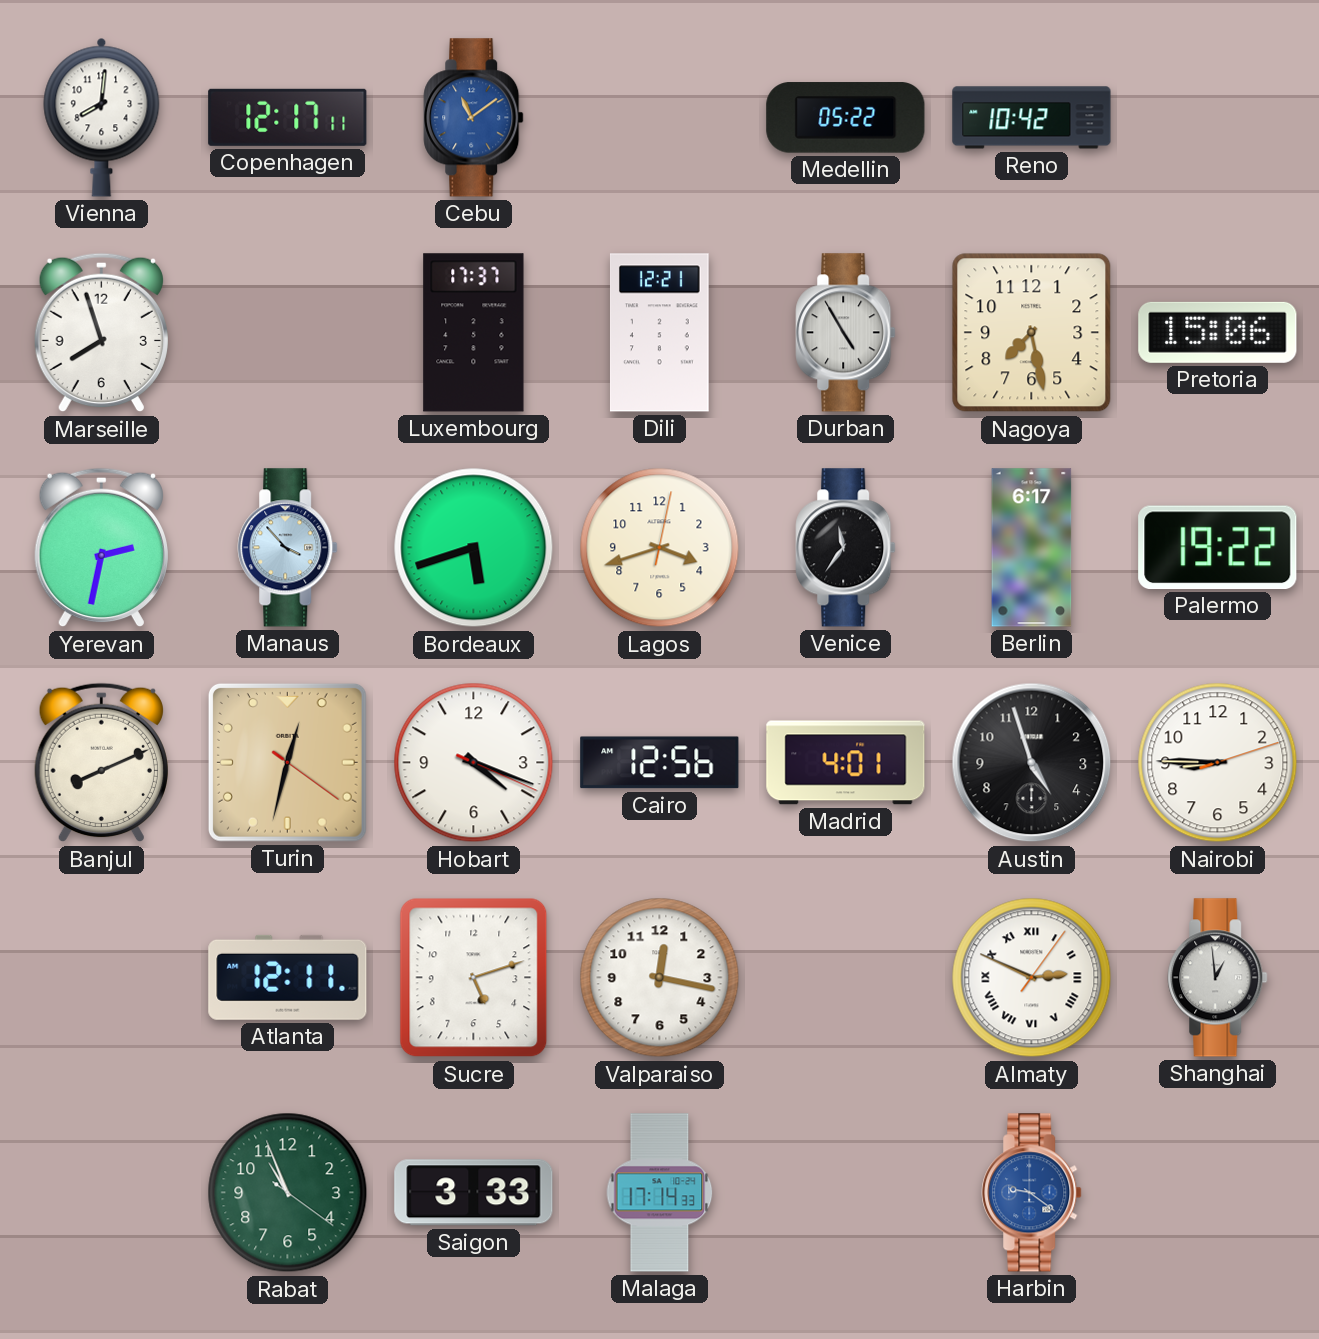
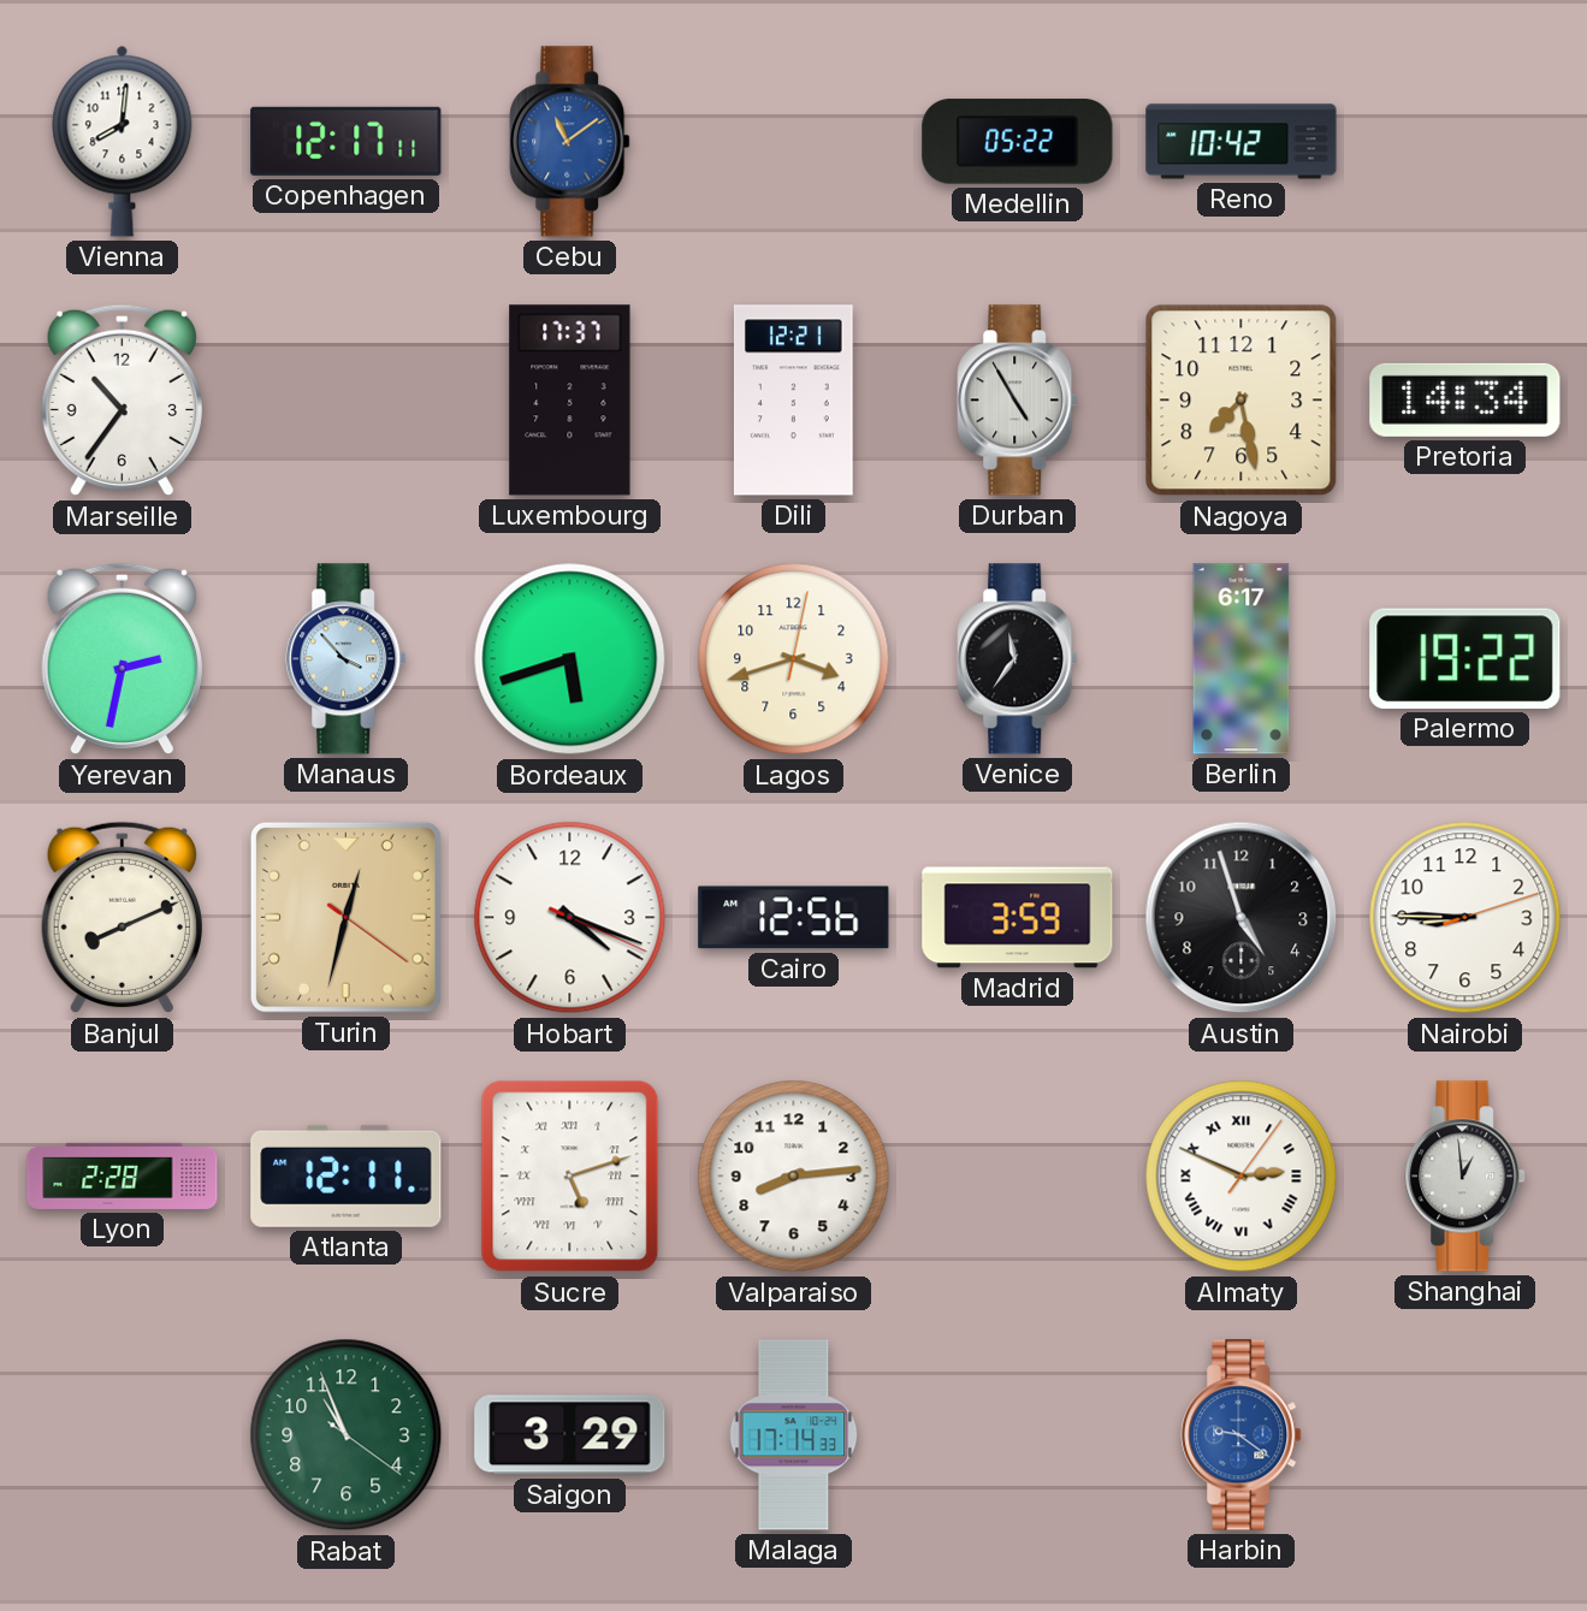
Marseille: 7:57 -> 10:36
Pretoria: 15:06 -> 14:34
Madrid: 4:01 -> 3:59
Lyon: none -> 2:28
Sucre numerals: Arabic -> Roman
Valparaiso: 12:17 -> 8:14
Saigon: 3:33 -> 3:29
